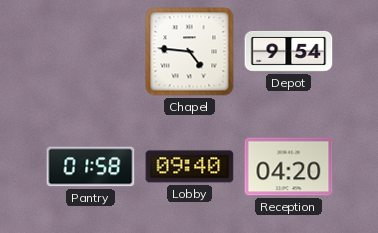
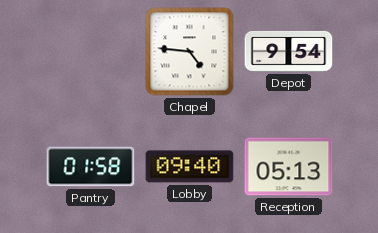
Reception: 04:20 -> 05:13
